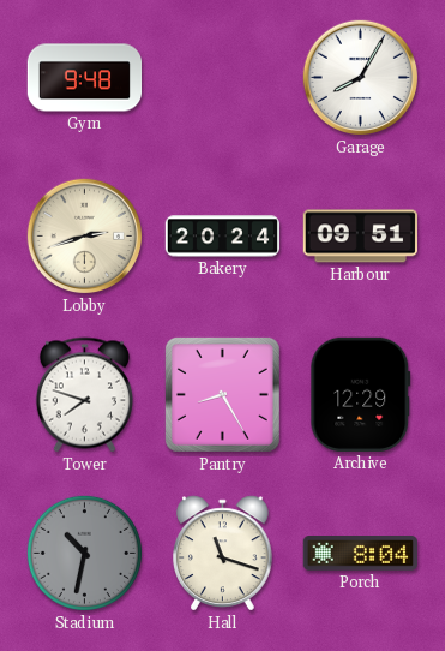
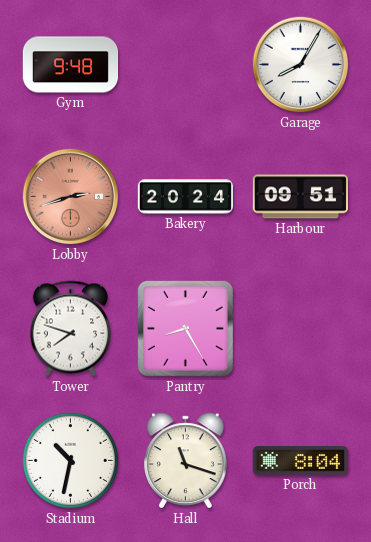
Lobby dial: cream -> salmon
Archive: 12:29 -> none
Stadium dial: grey -> white
